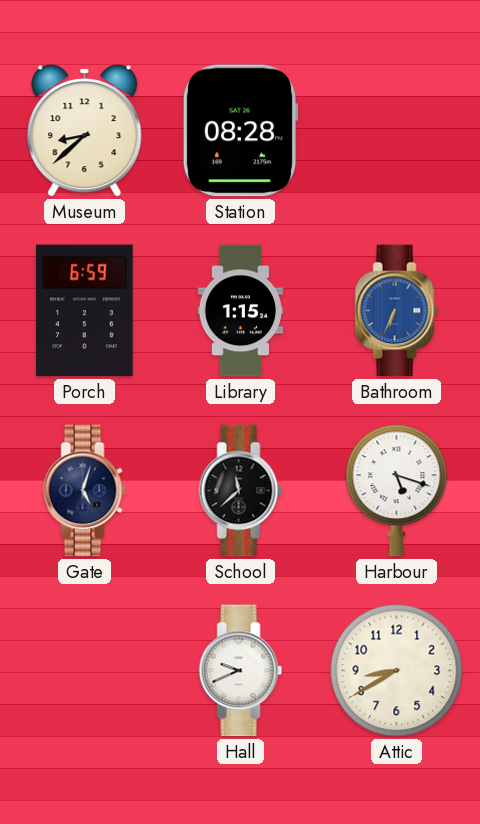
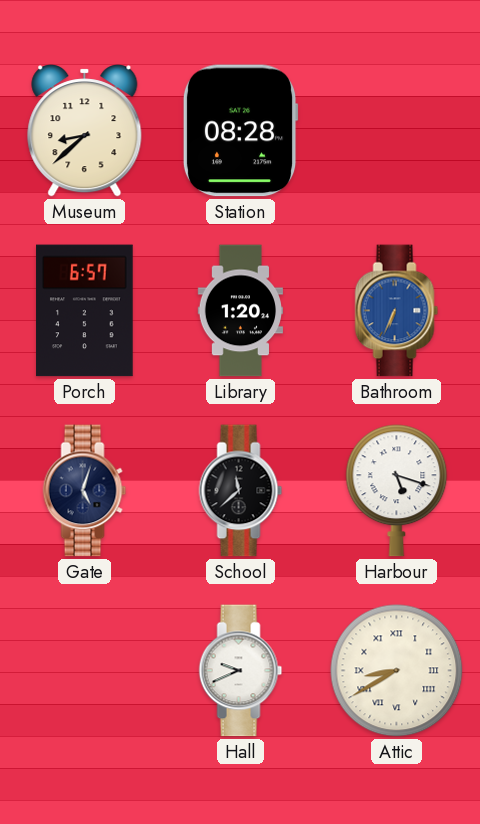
Porch: 6:59 -> 6:57
Library: 1:15 -> 1:20
Attic numerals: Arabic -> Roman
